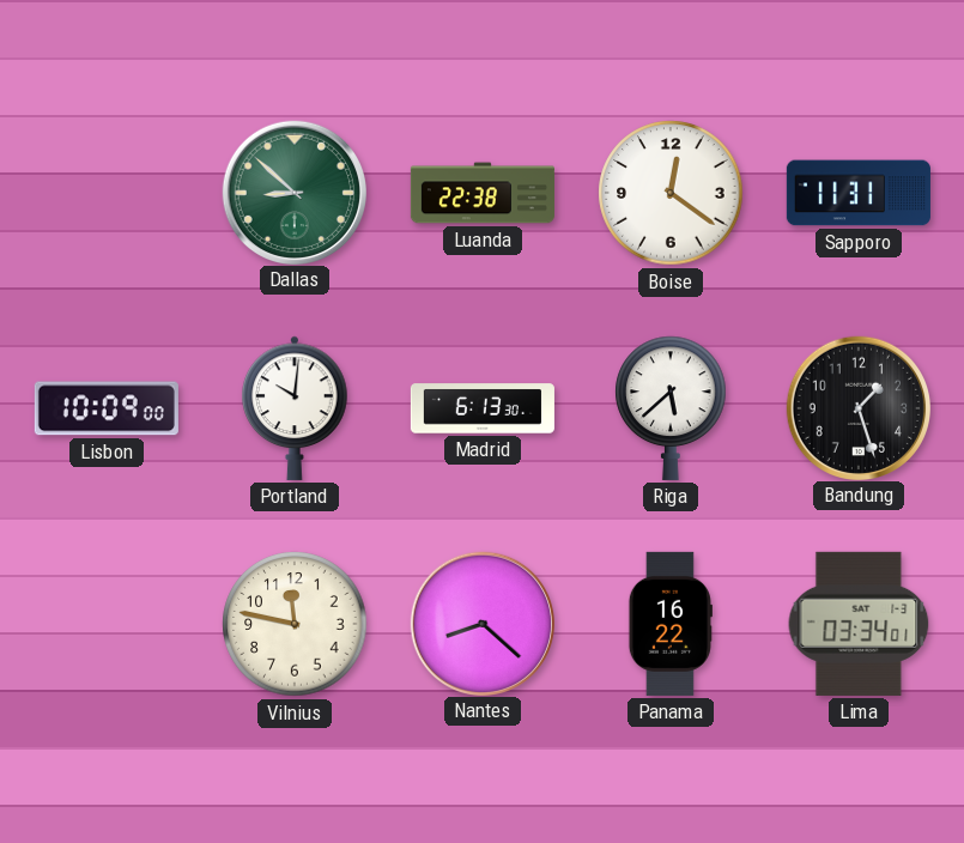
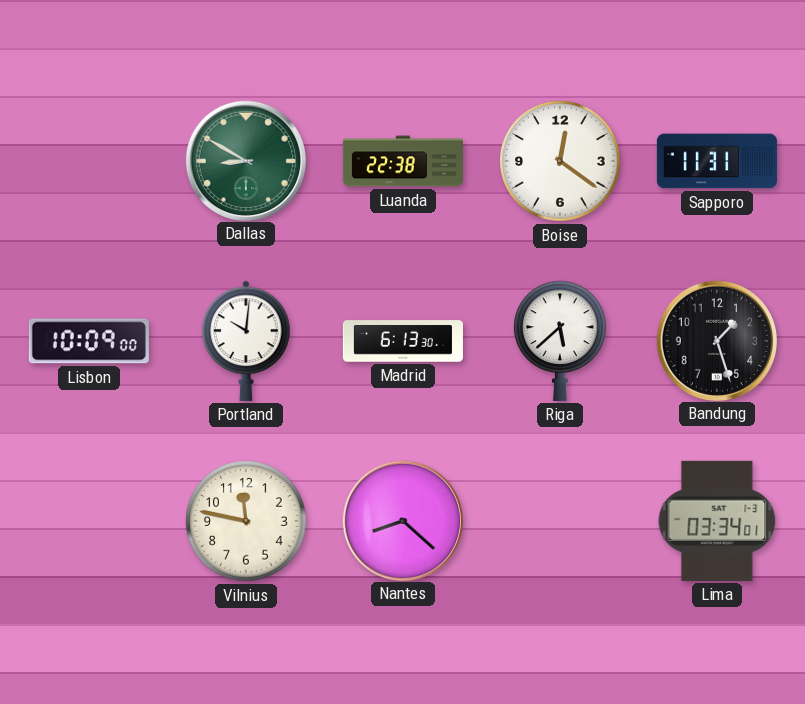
Dallas: 8:52 -> 8:50
Panama: 16:22 -> none
